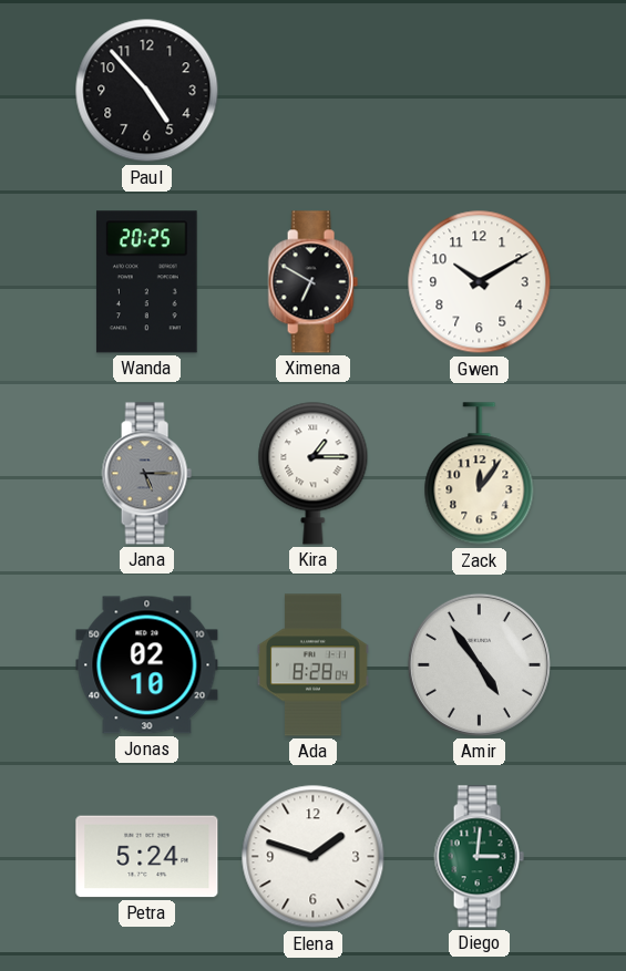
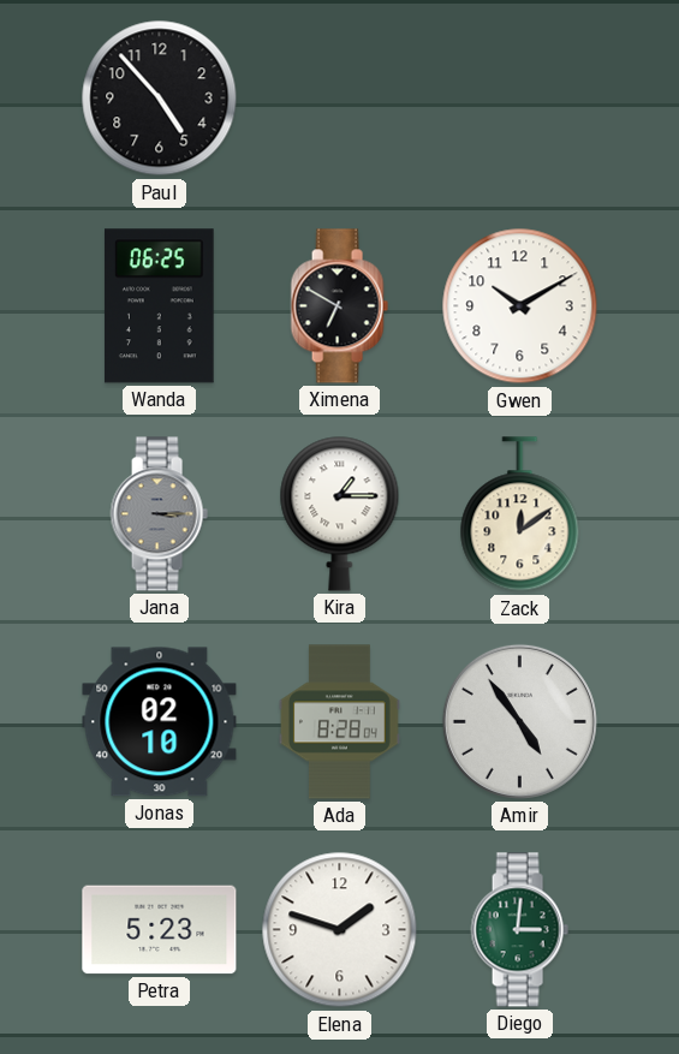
Wanda: 20:25 -> 06:25
Jana: 5:15 -> 3:15
Zack: 12:06 -> 12:09
Petra: 5:24 -> 5:23
